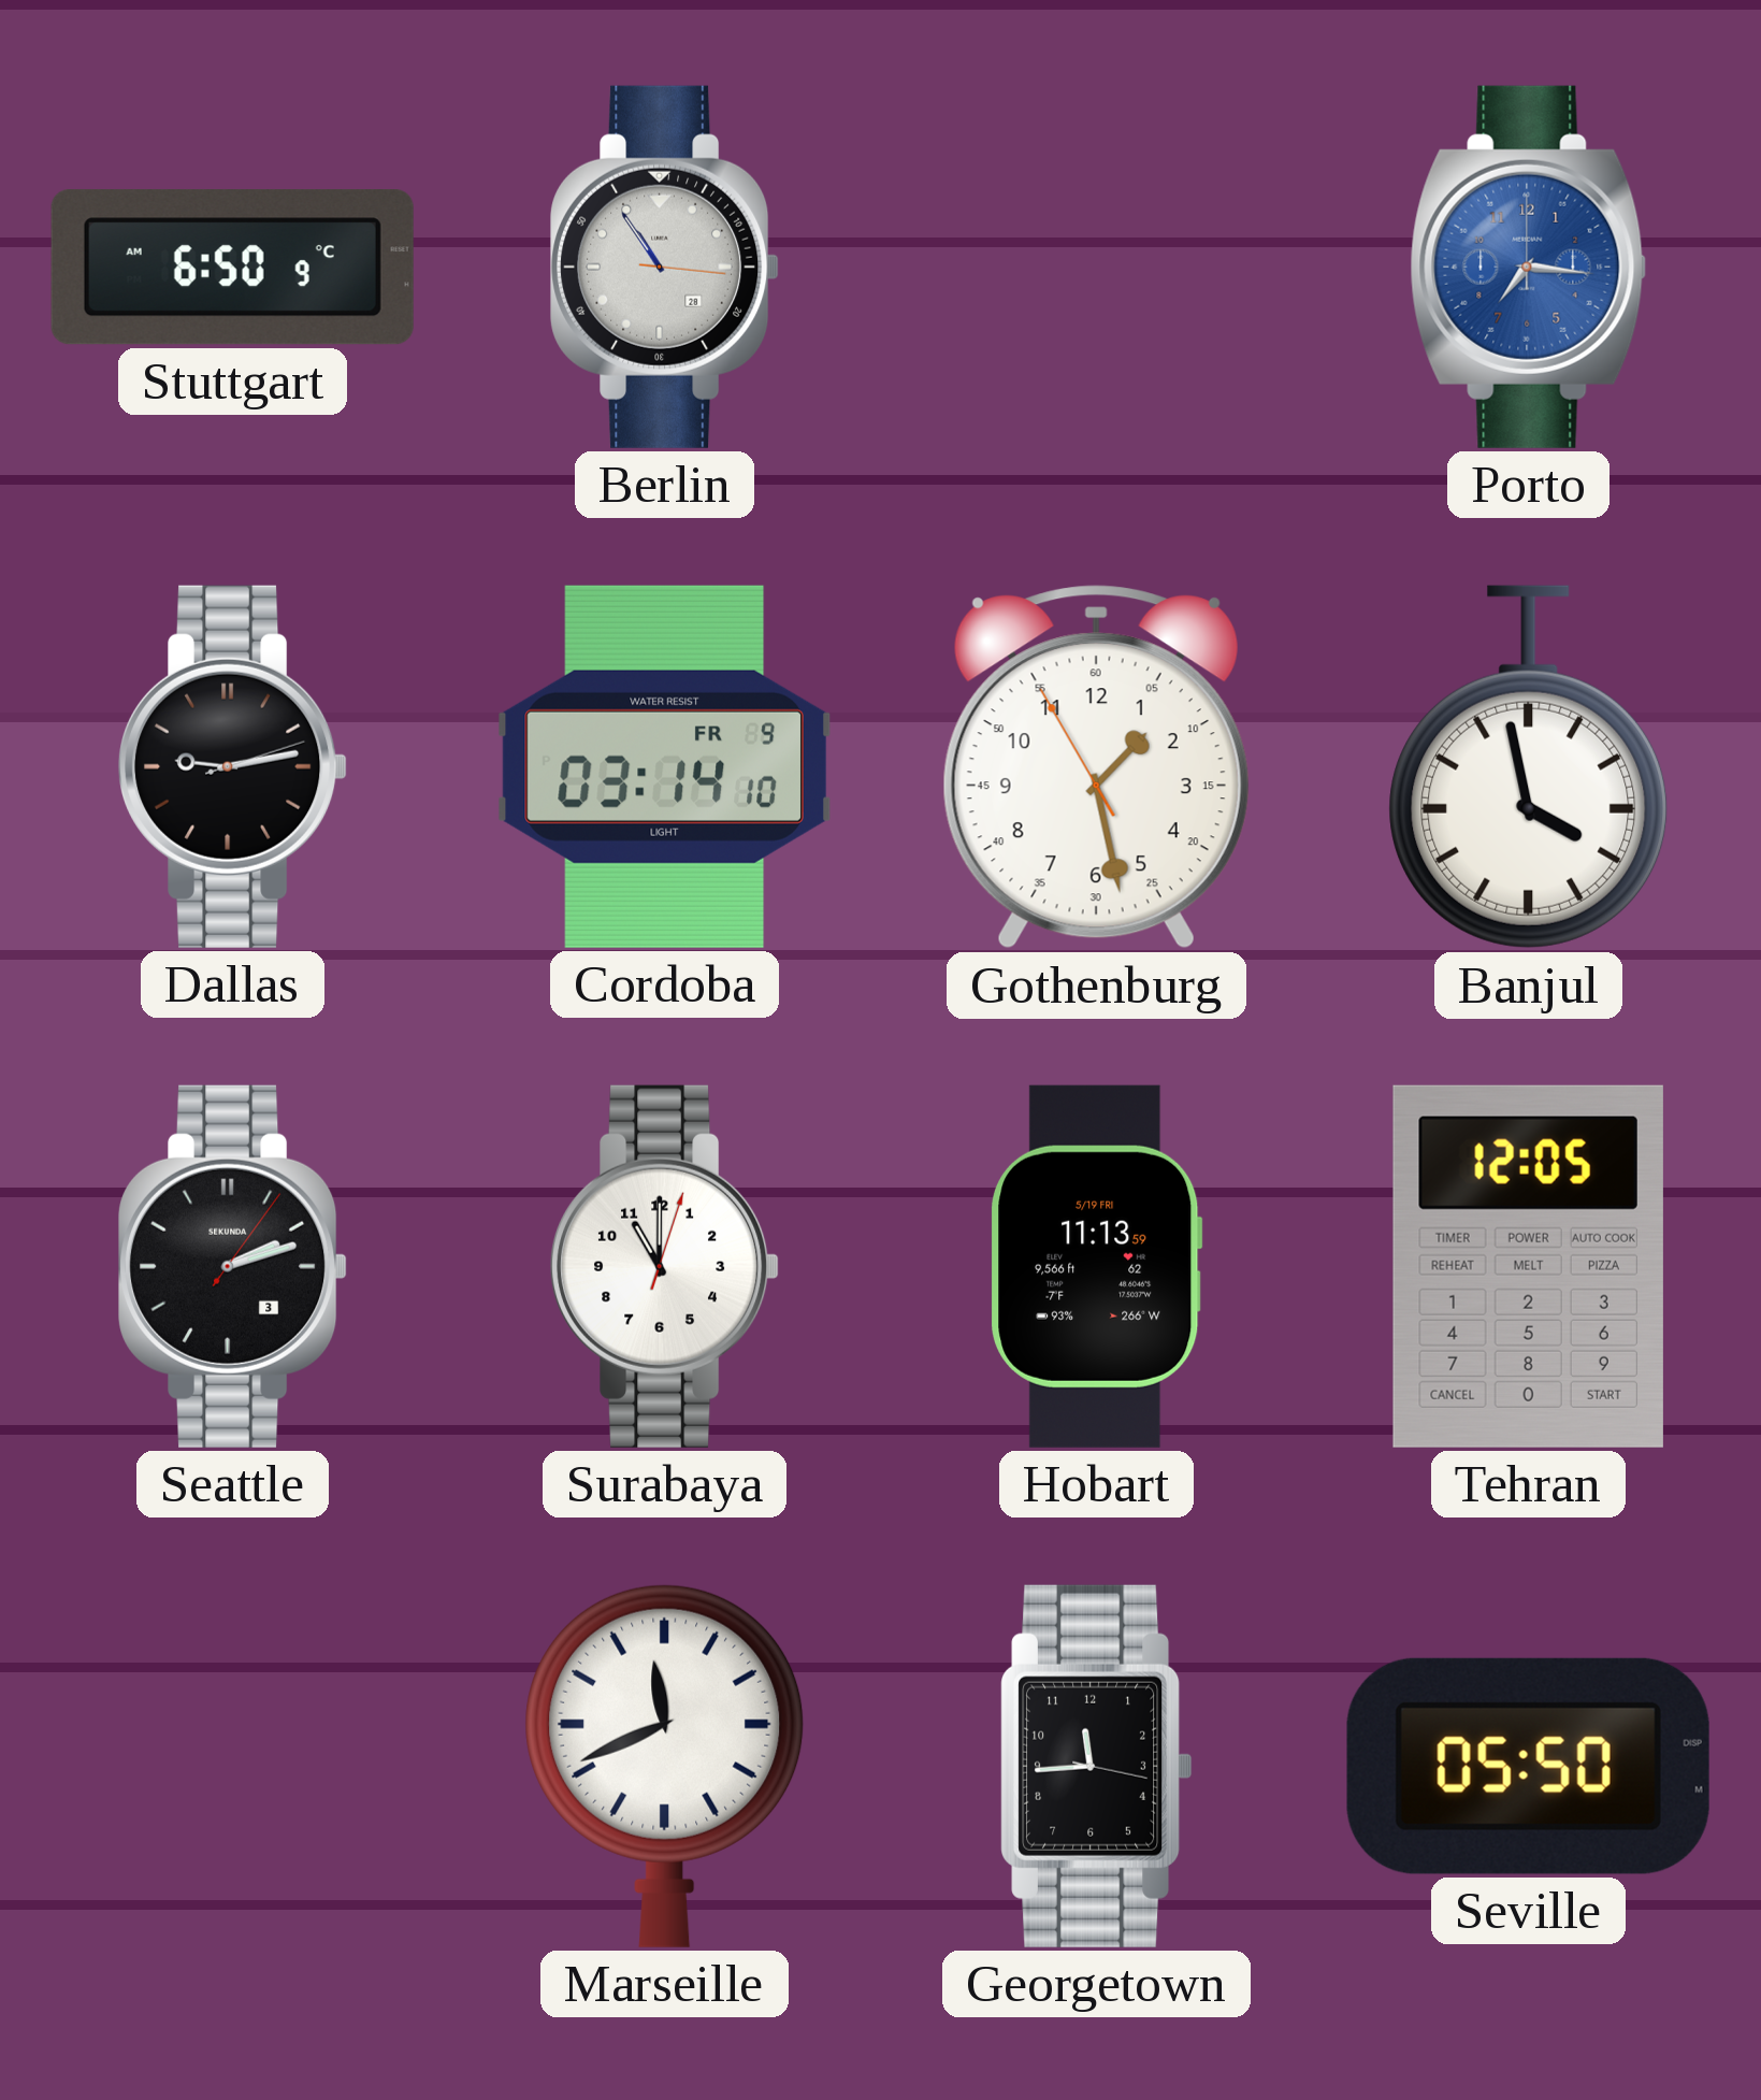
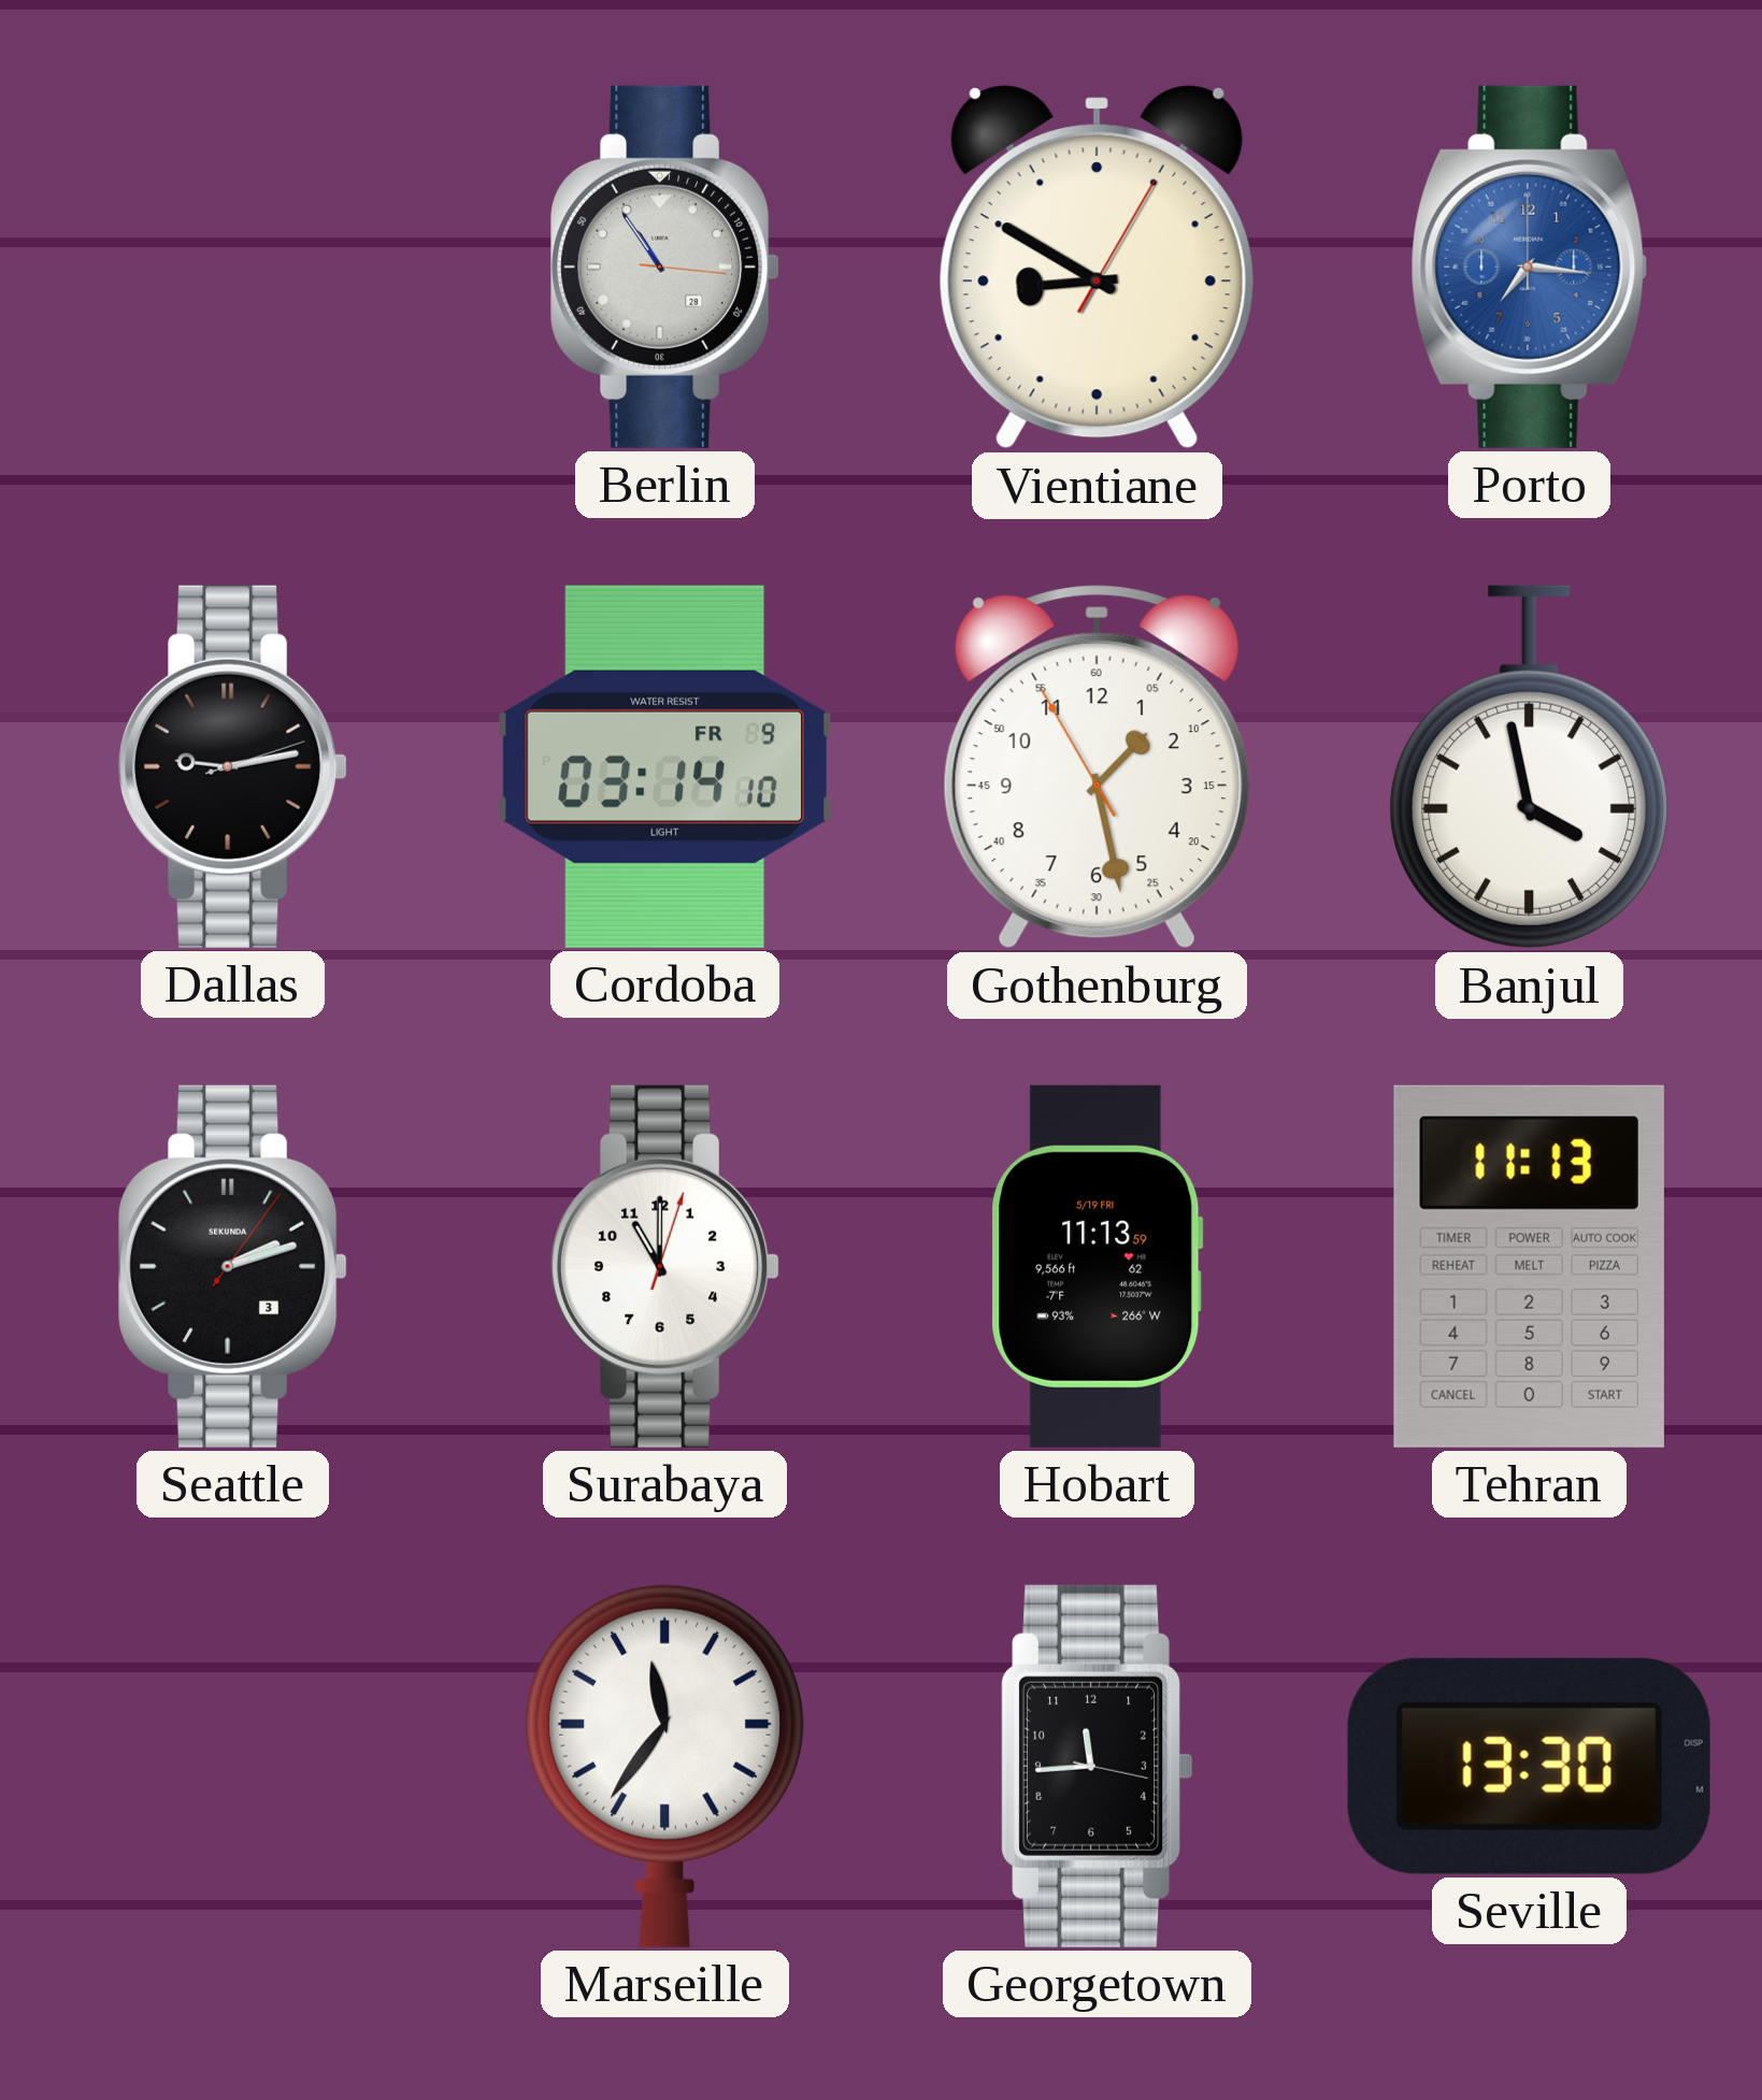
Stuttgart: 6:50 -> none
Vientiane: none -> 8:50
Tehran: 12:05 -> 11:13
Marseille: 11:41 -> 11:36
Seville: 05:50 -> 13:30
